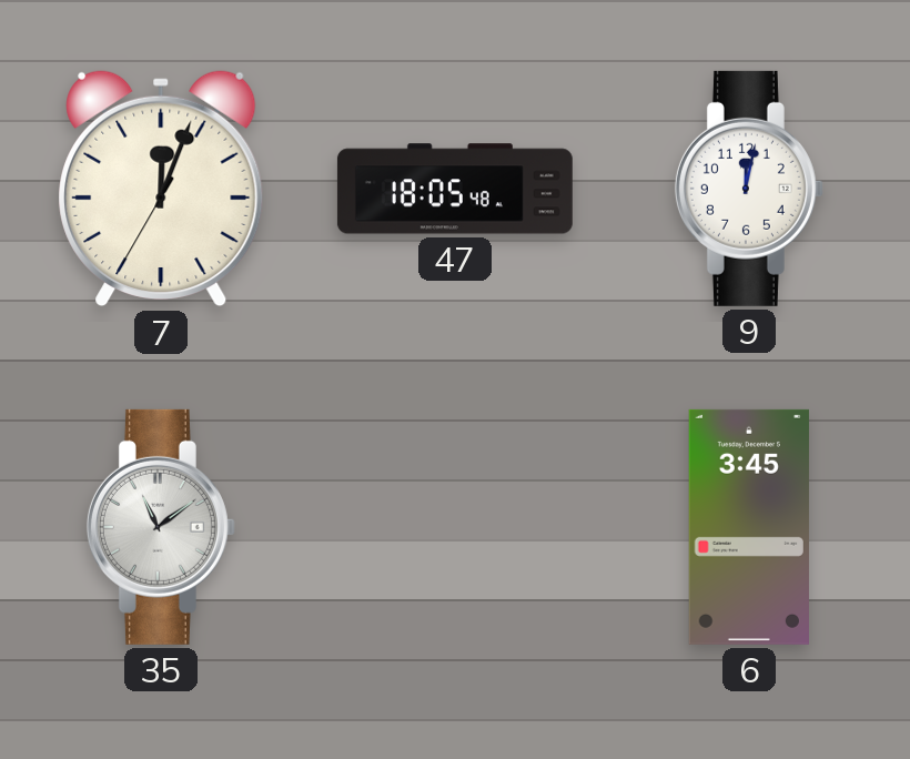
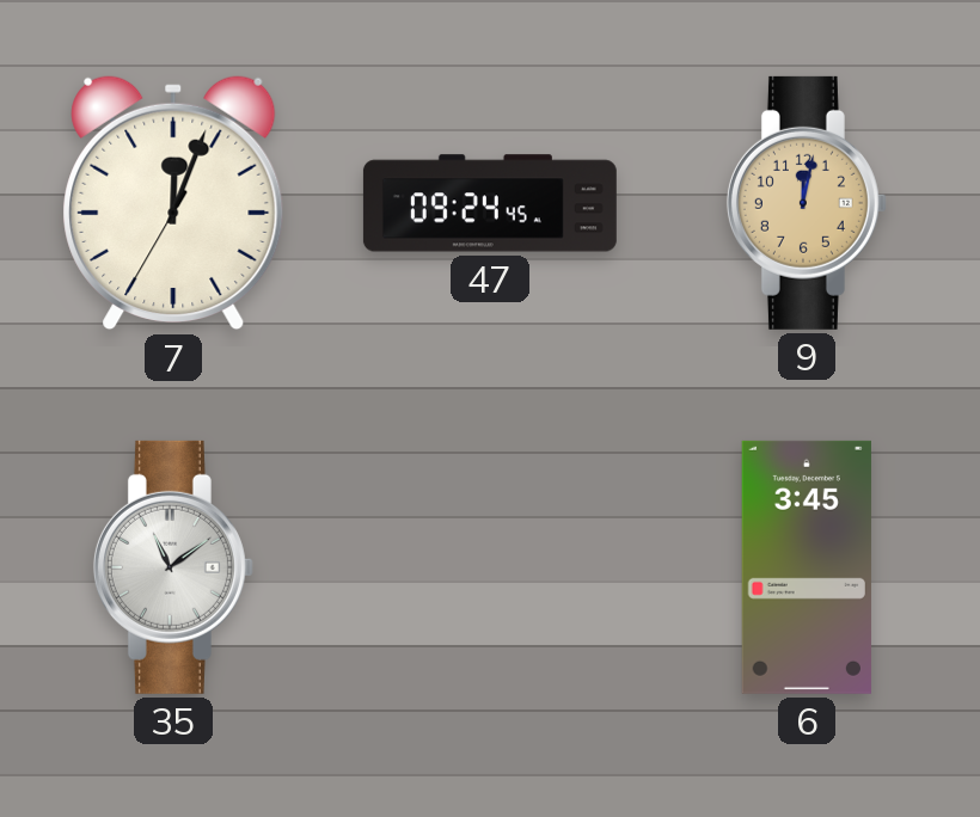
47: 18:05 -> 09:24
9 dial: white -> champagne
